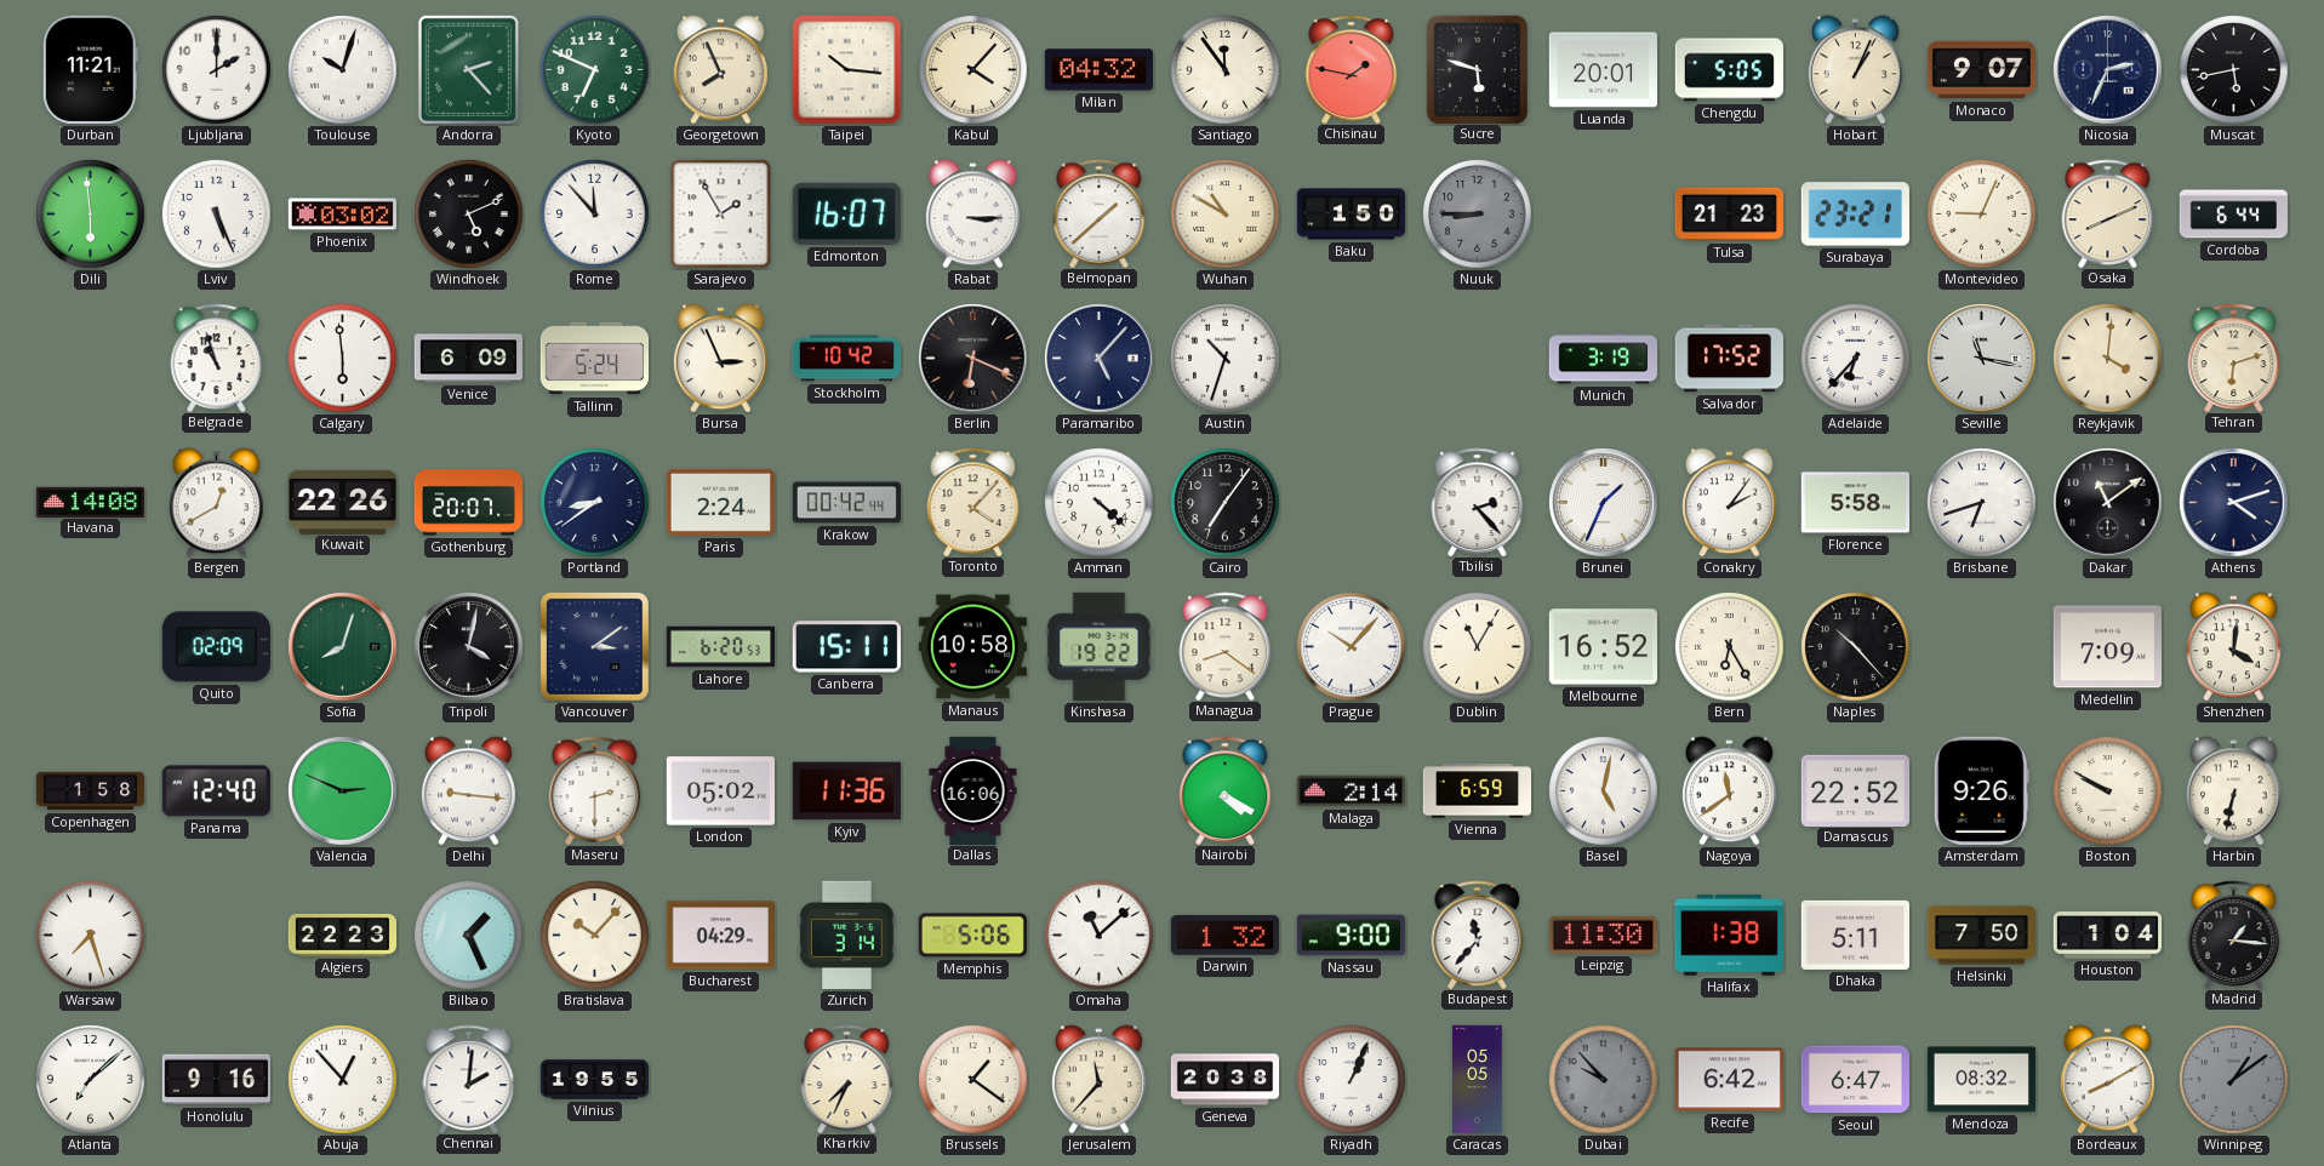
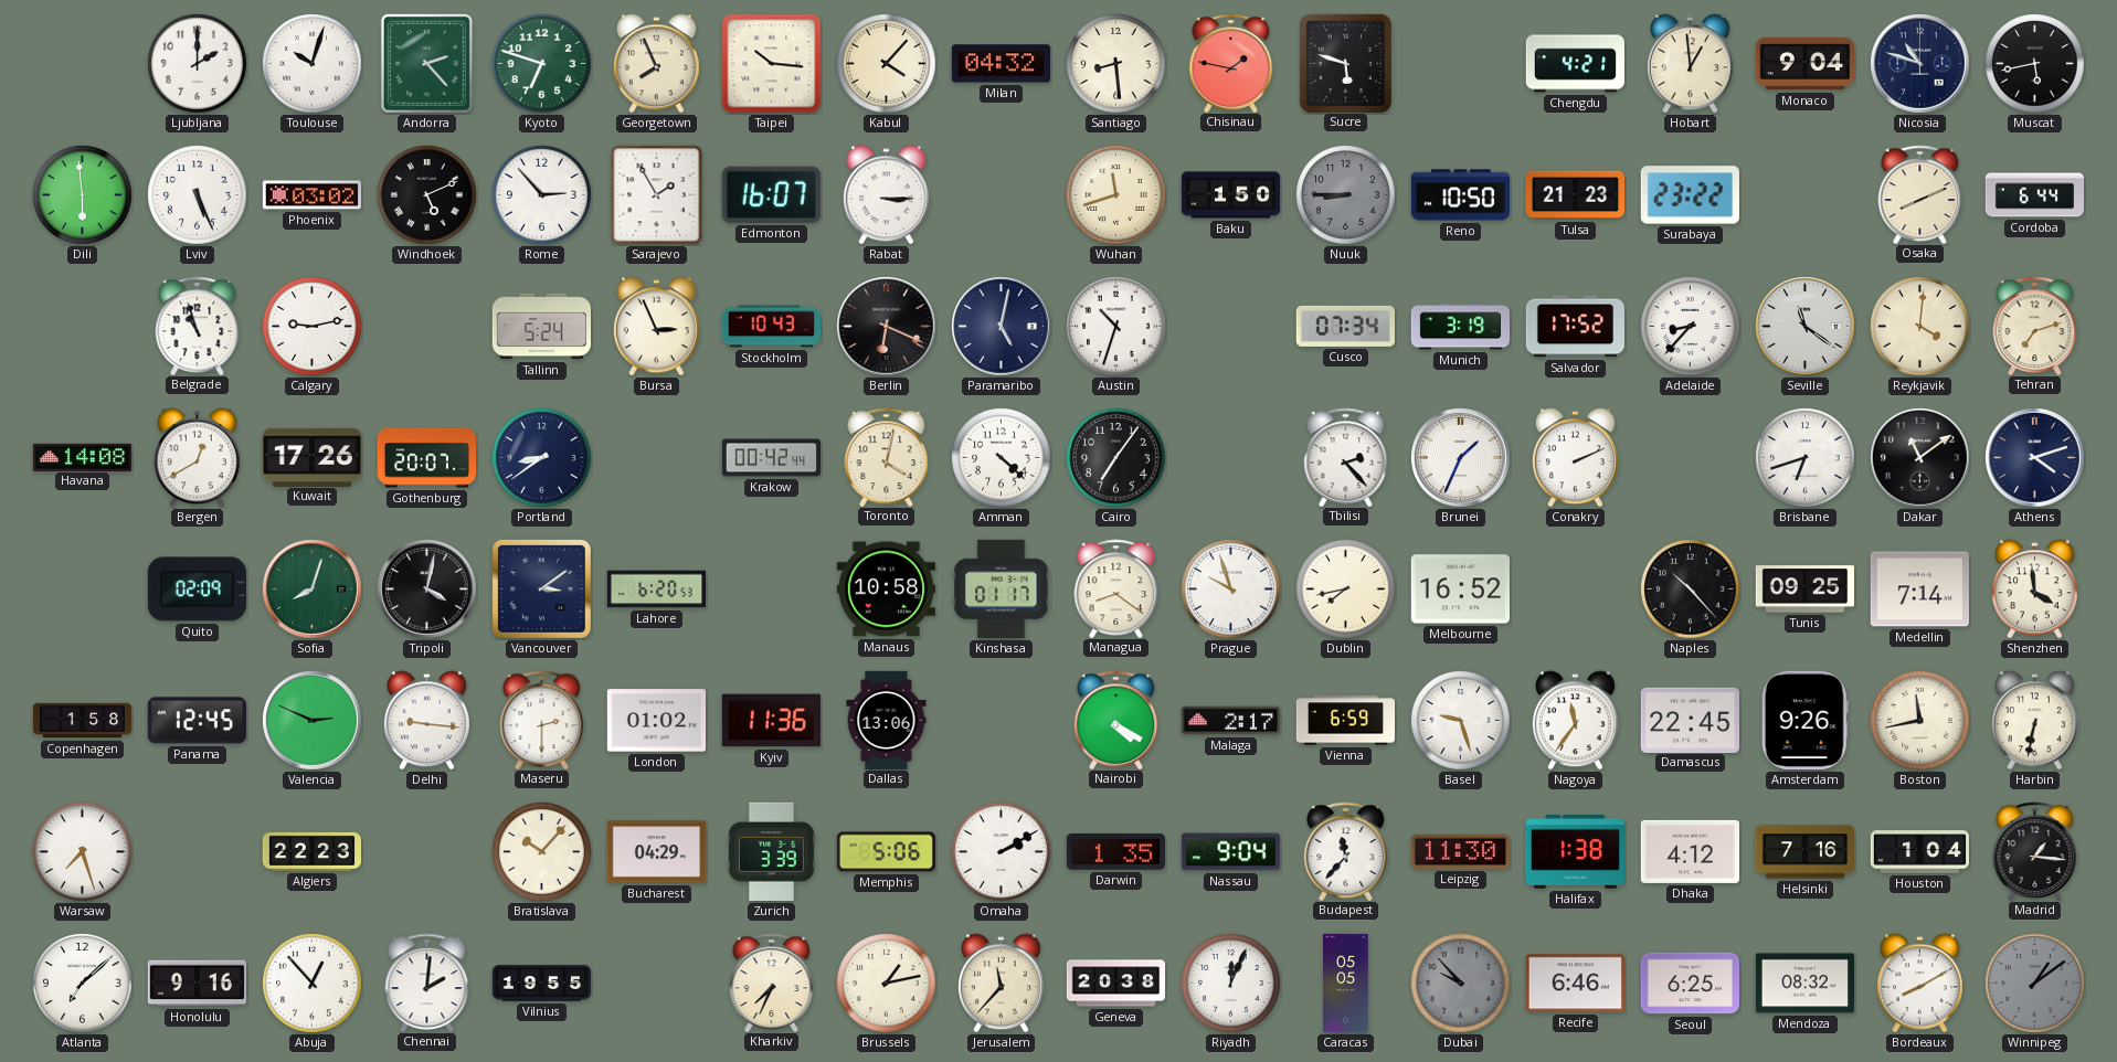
Durban: 11:21 -> none
Kyoto: 6:49 -> 6:48
Santiago: 11:54 -> 8:29
Luanda: 20:01 -> none
Chengdu: 5:05 -> 4:21
Hobart: 1:04 -> 12:59
Monaco: 9:07 -> 9:04
Nicosia: 2:34 -> 10:48
Rome: 11:53 -> 2:53
Belmopan: 1:38 -> none
Wuhan: 10:50 -> 11:42
Reno: none -> 10:50
Surabaya: 23:21 -> 23:22
Montevideo: 9:04 -> none
Calgary: 5:59 -> 9:13
Venice: 6:09 -> none
Stockholm: 10:42 -> 10:43
Paramaribo: 5:07 -> 5:02
Cusco: none -> 07:34
Adelaide: 6:37 -> 8:37
Seville: 11:17 -> 11:21
Tehran: 6:12 -> 7:12
Kuwait: 22:26 -> 17:26
Paris: 2:24 -> none
Toronto: 4:07 -> 4:02
Conakry: 2:06 -> 2:11
Florence: 5:58 -> none
Canberra: 15:11 -> none
Kinshasa: 19:22 -> 01:17
Prague: 10:07 -> 9:57
Dublin: 11:05 -> 7:43
Bern: 6:25 -> none
Tunis: none -> 09:25
Medellin: 7:09 -> 7:14
Shenzhen: 4:01 -> 3:59
Panama: 12:40 -> 12:45
London: 05:02 -> 01:02
Dallas: 16:06 -> 13:06
Malaga: 2:14 -> 2:17
Basel: 5:02 -> 9:27
Nagoya: 11:39 -> 11:36
Damascus: 22:52 -> 22:45
Boston: 9:50 -> 11:43
Bilbao: 1:26 -> none
Zurich: 3:14 -> 3:39
Omaha: 11:08 -> 2:10
Darwin: 1:32 -> 1:35
Nassau: 9:00 -> 9:04
Dhaka: 5:11 -> 4:12
Helsinki: 7:50 -> 7:16
Brussels: 1:21 -> 1:13
Riyadh: 1:04 -> 12:04
Recife: 6:42 -> 6:46
Seoul: 6:47 -> 6:25
